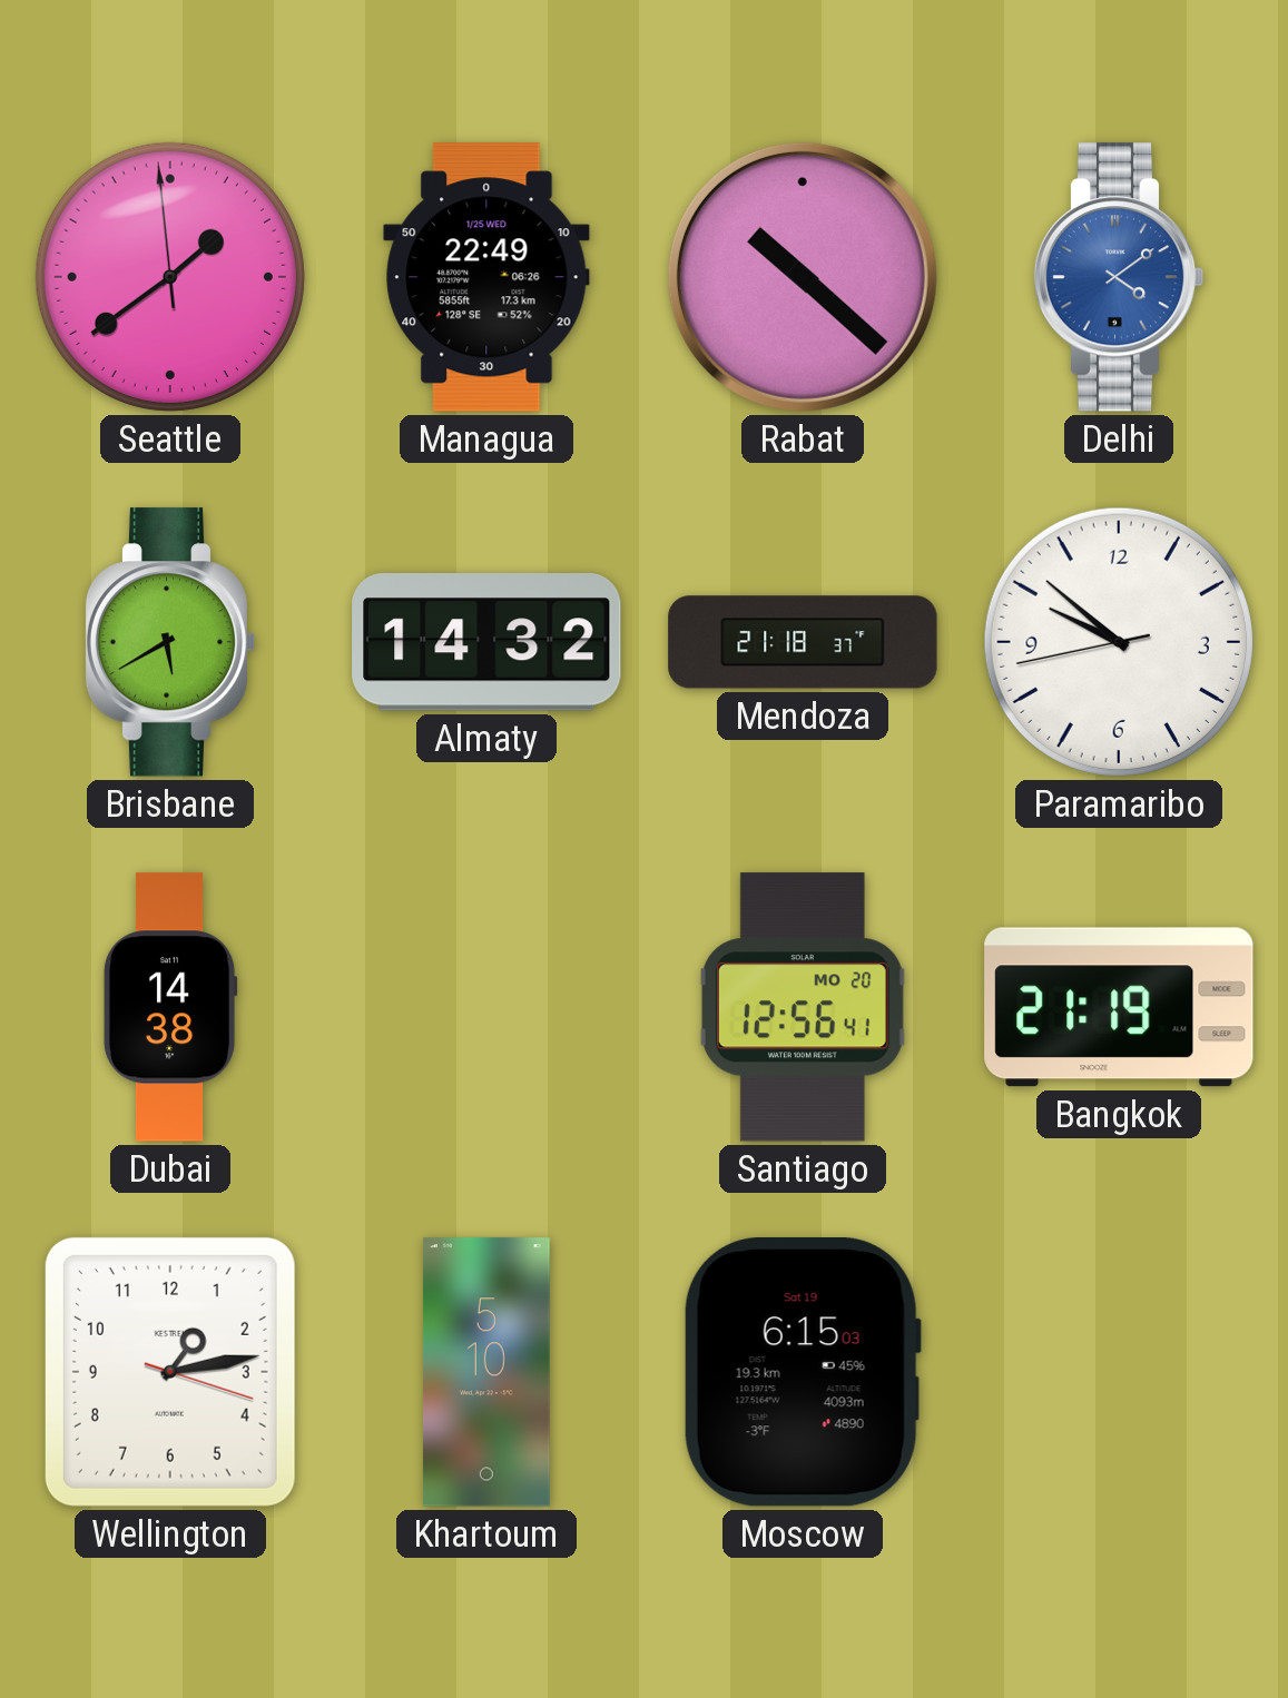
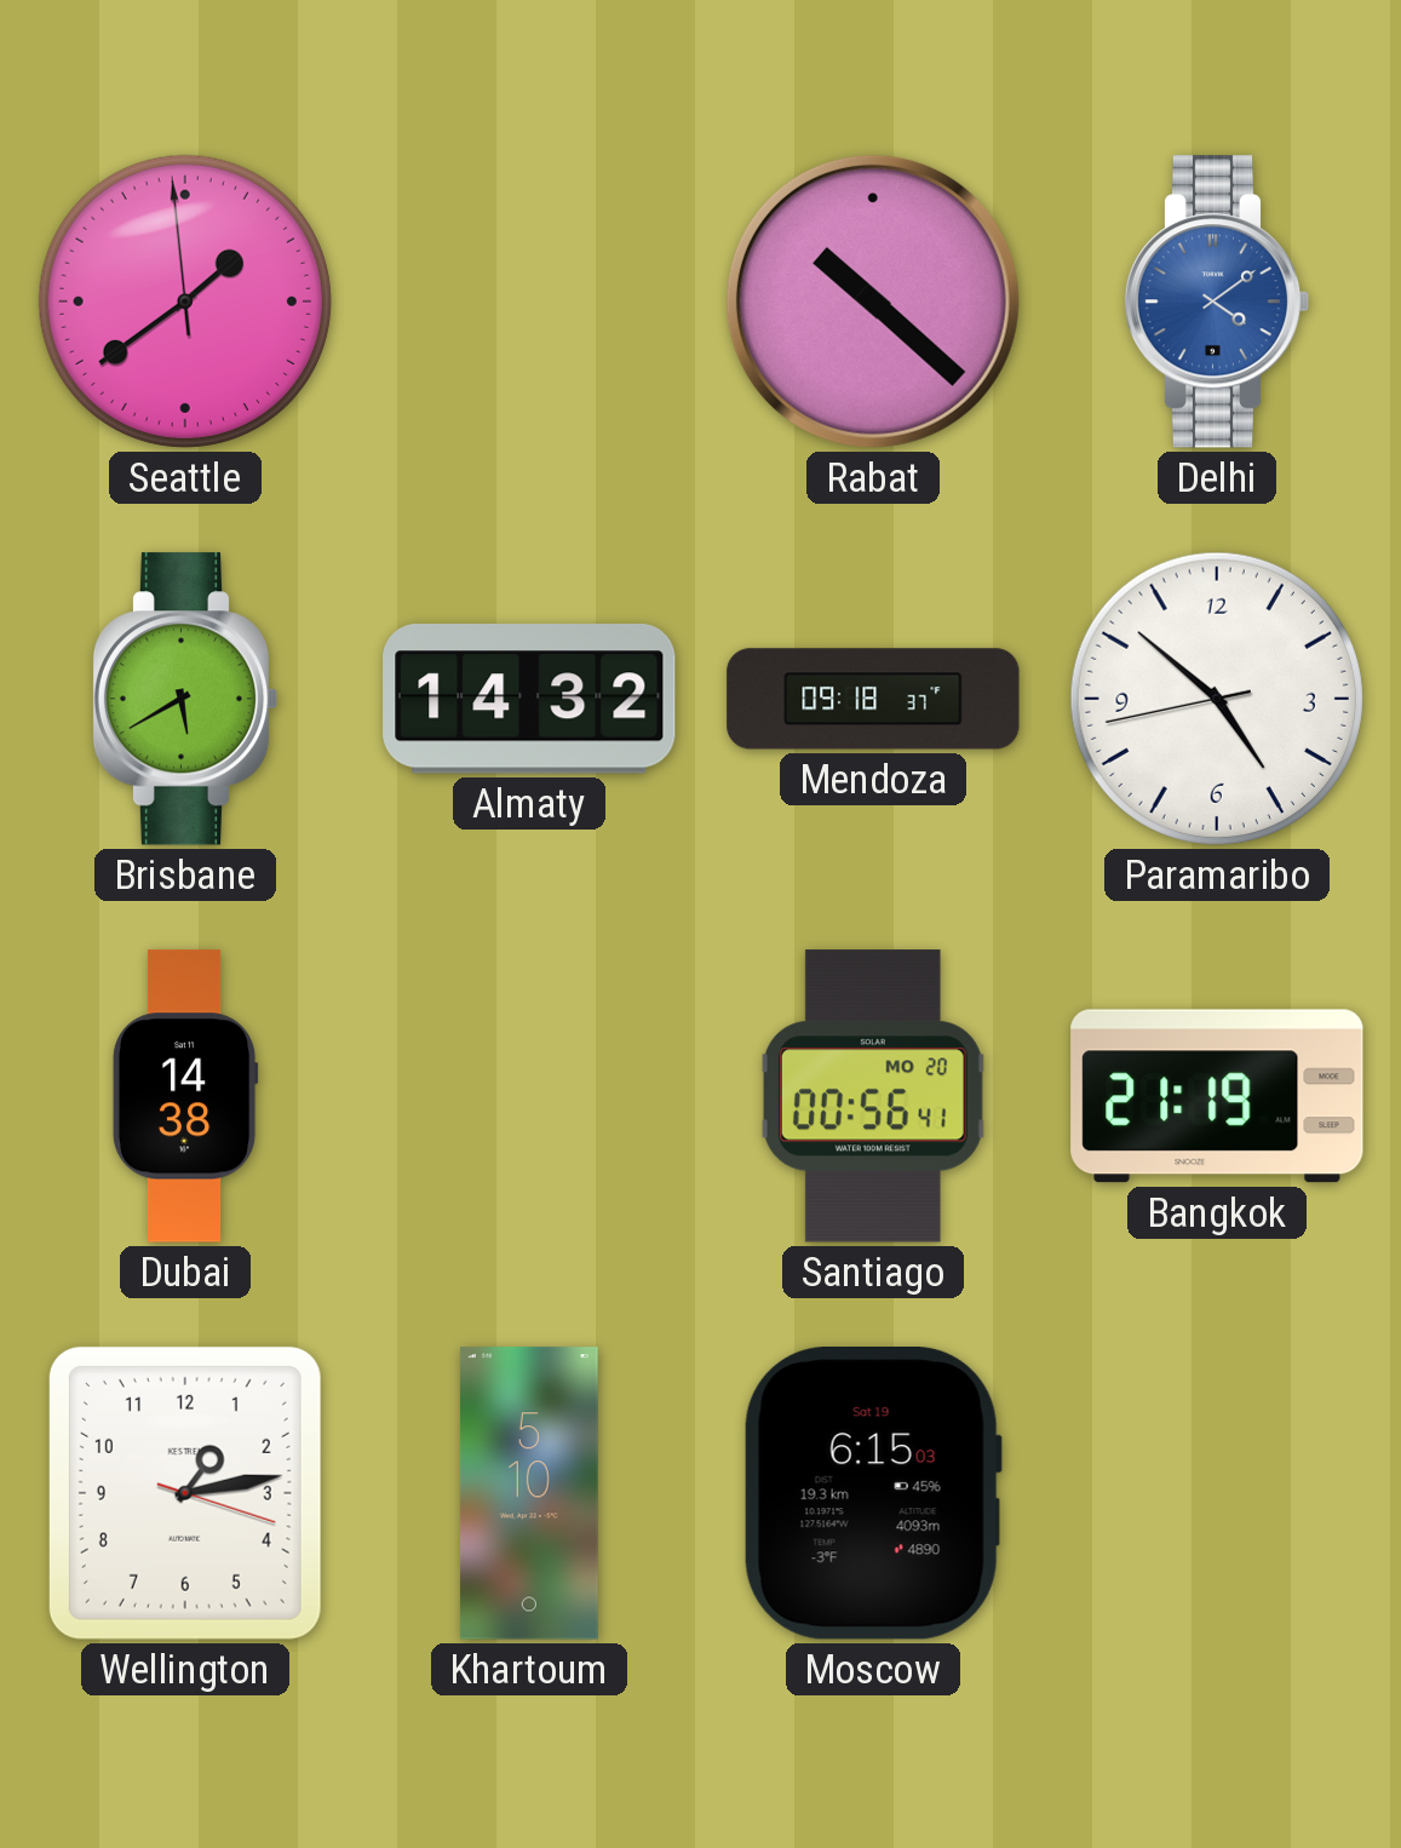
Managua: 22:49 -> none
Mendoza: 21:18 -> 09:18
Paramaribo: 9:51 -> 4:51
Santiago: 12:56 -> 00:56
